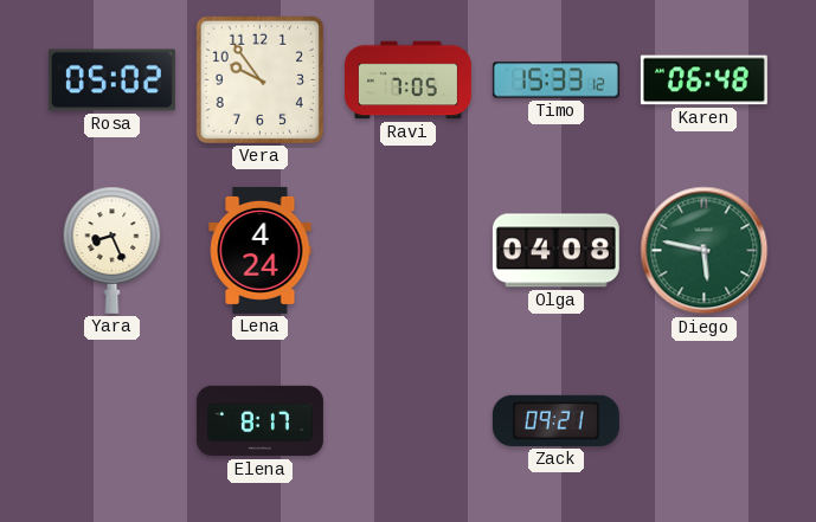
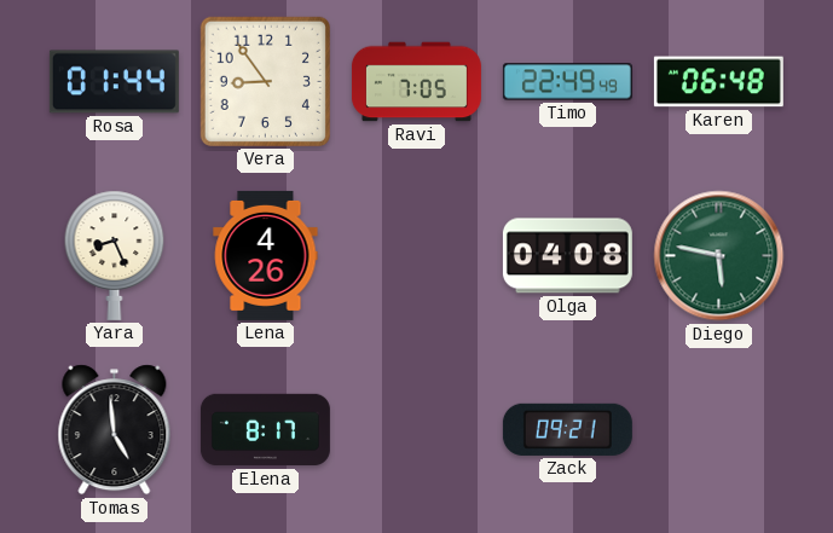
Rosa: 05:02 -> 01:44
Vera: 9:54 -> 8:54
Timo: 15:33 -> 22:49
Lena: 4:24 -> 4:26
Tomas: none -> 4:59
